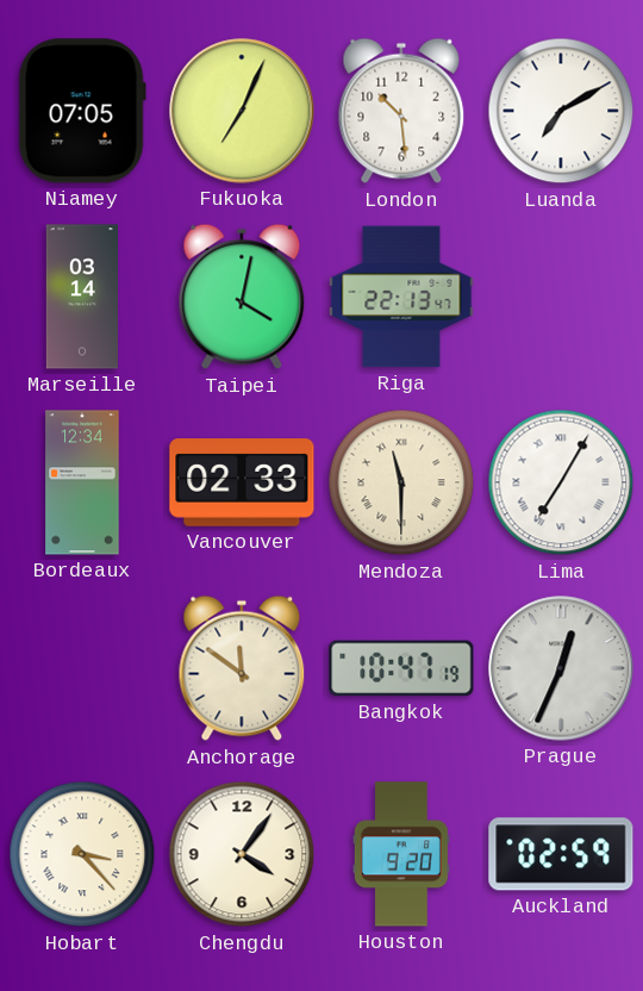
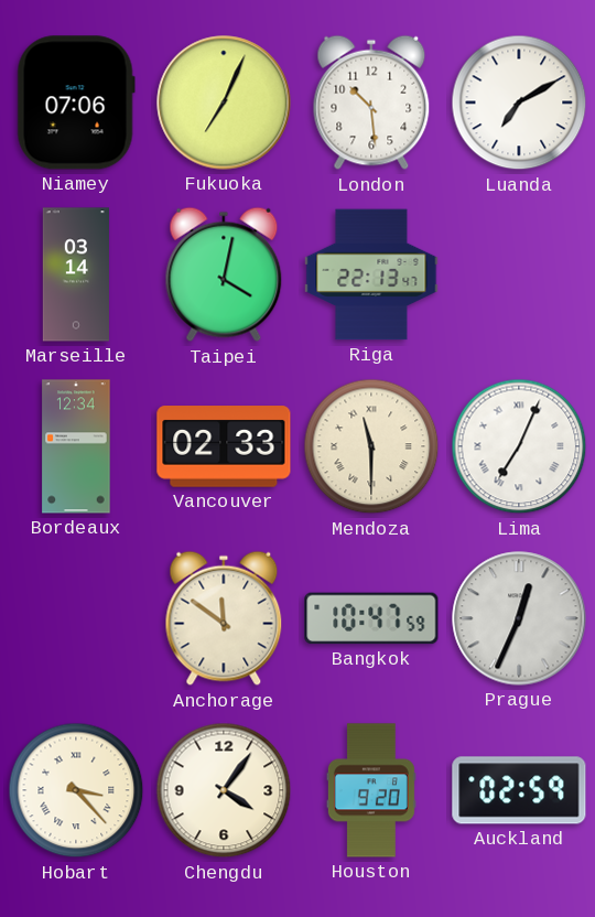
Niamey: 07:05 -> 07:06
Lima: 7:05 -> 7:04
Bangkok: 10:47:19 -> 10:47:59
